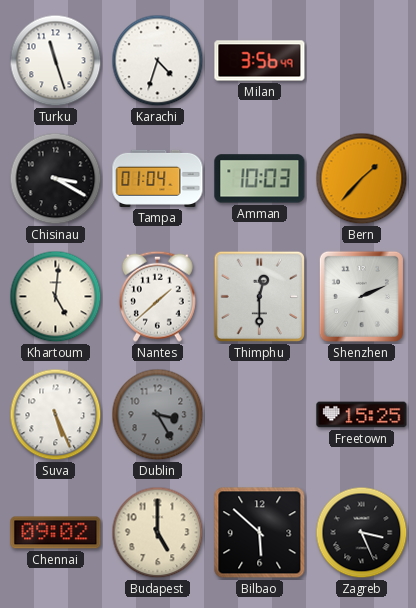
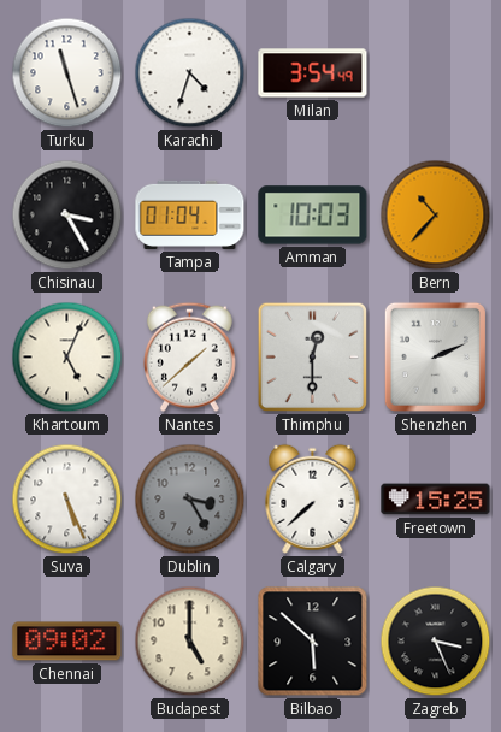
Milan: 3:56 -> 3:54
Chisinau: 3:20 -> 3:25
Bern: 1:37 -> 10:37
Khartoum: 5:01 -> 5:04
Calgary: none -> 7:38
